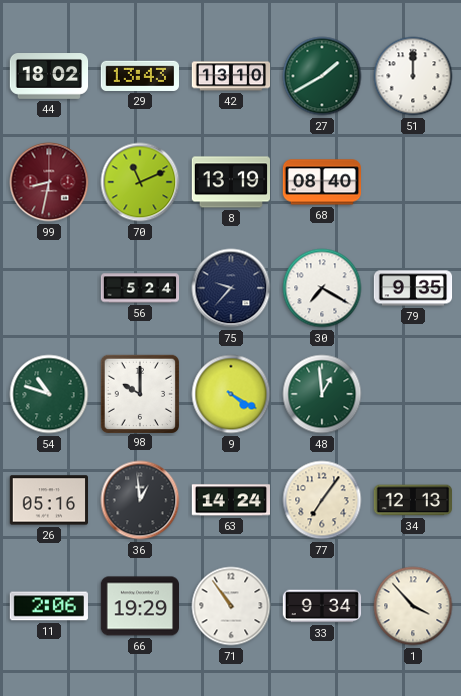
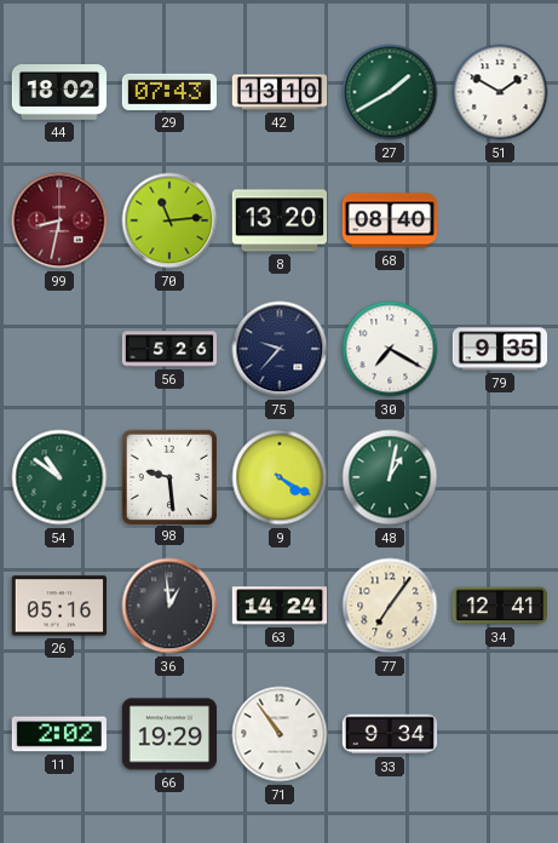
29: 13:43 -> 07:43
51: 12:00 -> 1:50
70: 11:11 -> 11:14
8: 13:19 -> 13:20
56: 5:24 -> 5:26
54: 10:48 -> 10:51
98: 10:00 -> 9:29
48: 12:59 -> 1:02
34: 12:13 -> 12:41
11: 2:06 -> 2:02
1: 3:53 -> none
